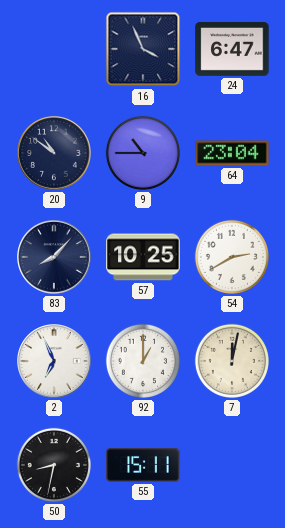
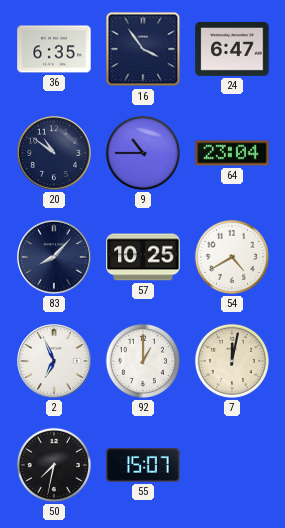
36: none -> 6:35
16: 3:56 -> 3:54
54: 2:40 -> 4:40
50: 8:32 -> 7:32
55: 15:11 -> 15:07
